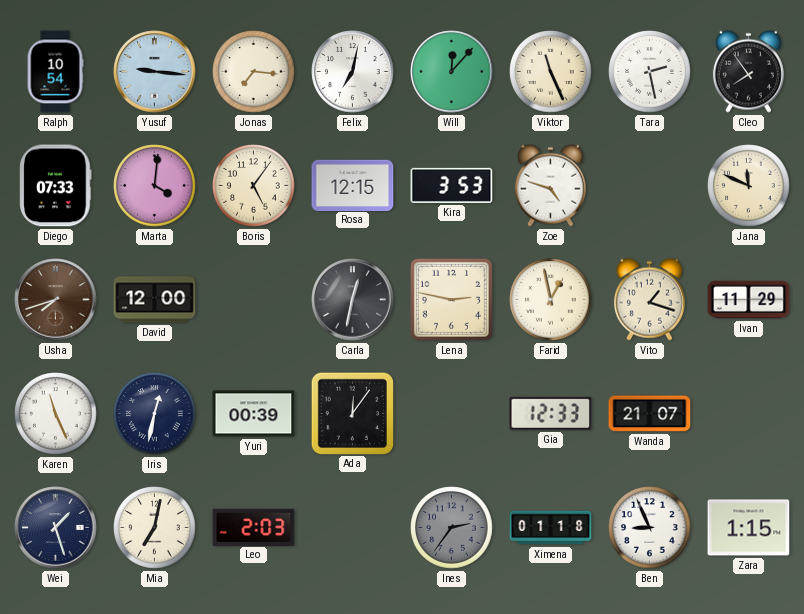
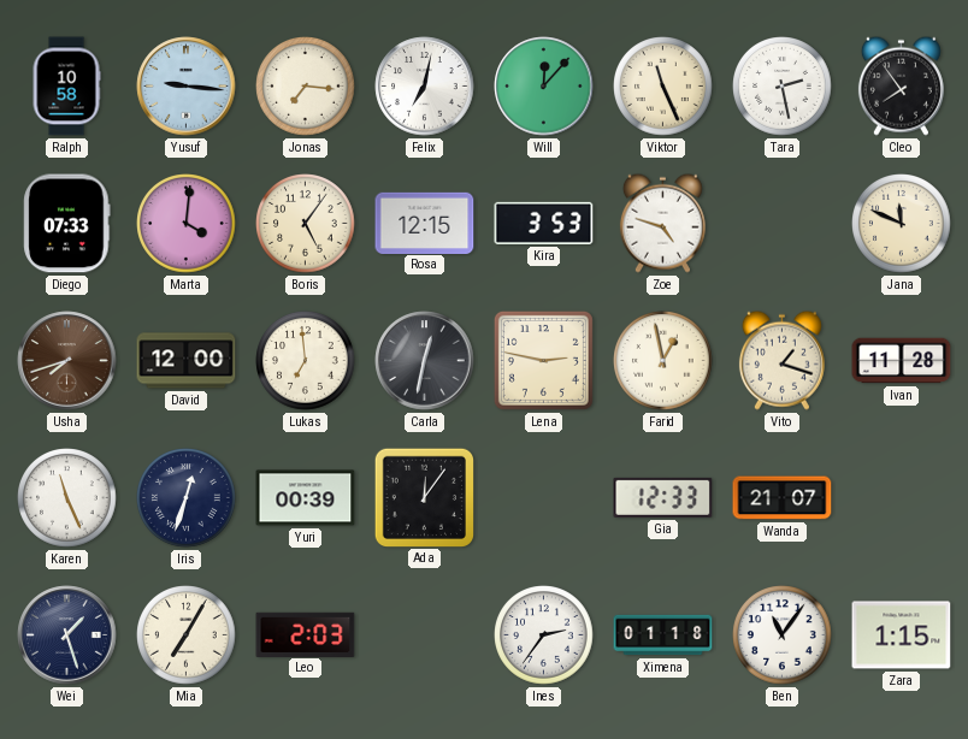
Ralph: 10:54 -> 10:58
Lukas: none -> 6:59
Ivan: 11:29 -> 11:28
Iris: 12:32 -> 12:33
Mia: 7:02 -> 7:05
Ines dial: grey -> white
Ben: 8:56 -> 11:06
